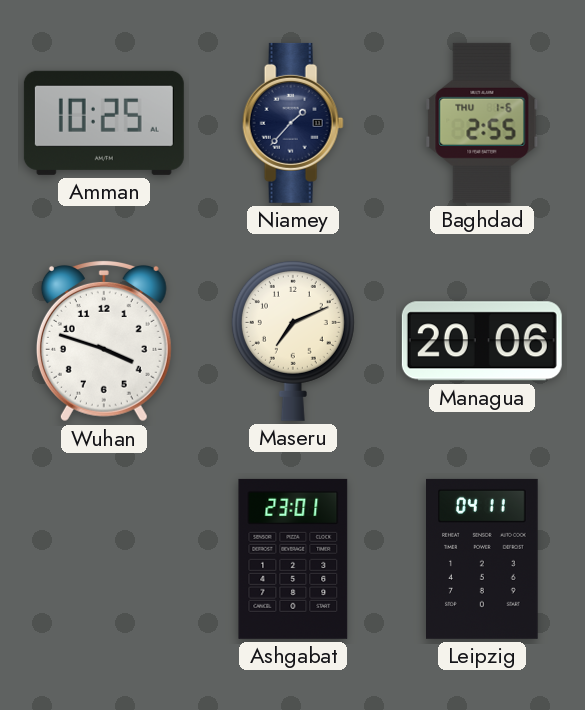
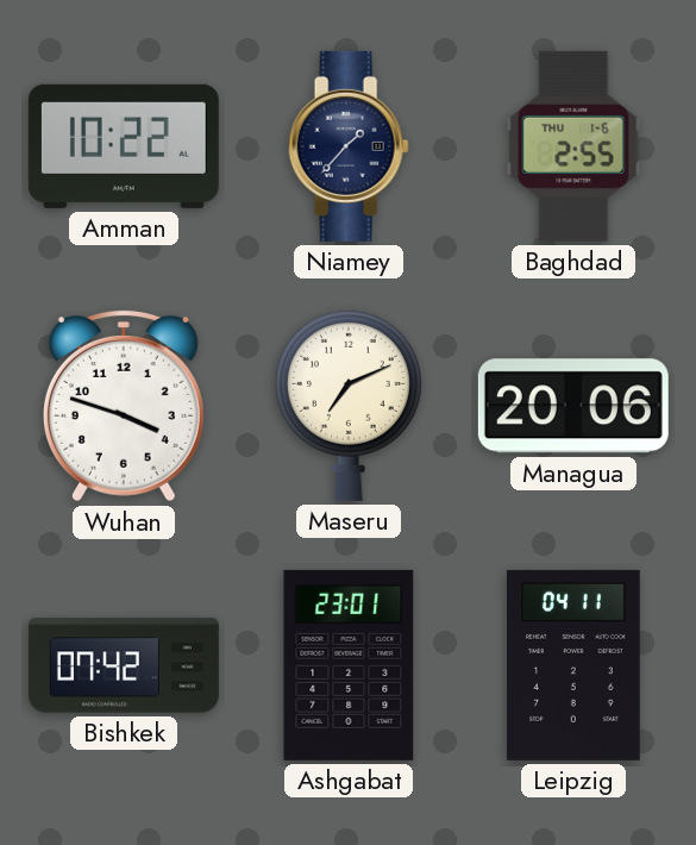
Amman: 10:25 -> 10:22
Bishkek: none -> 07:42
